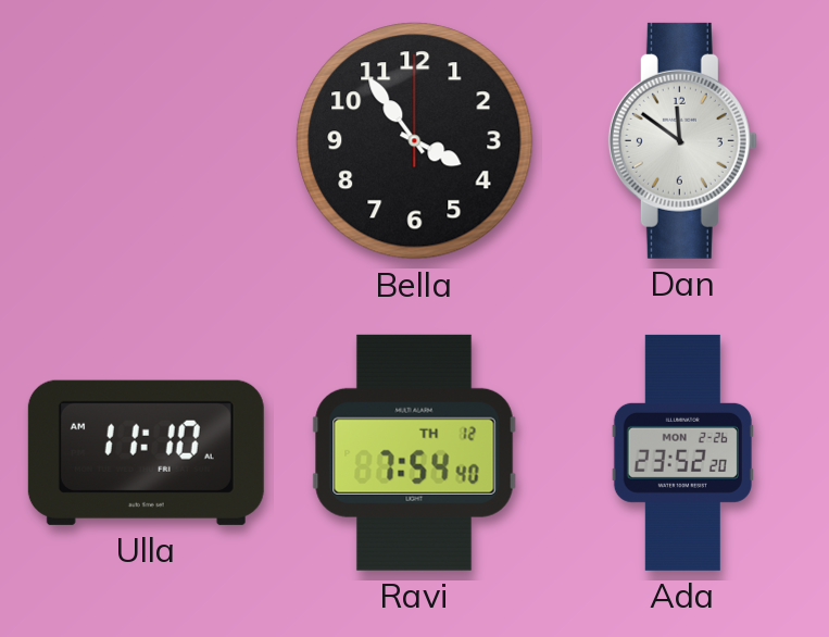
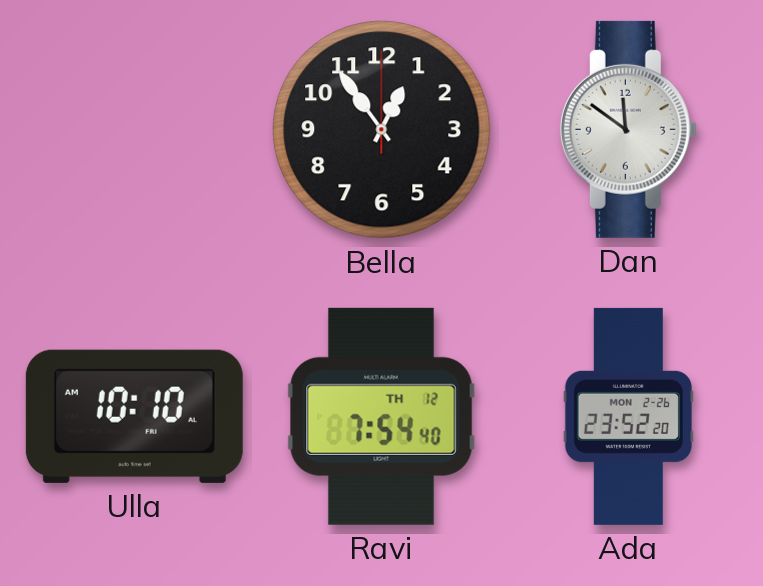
Bella: 3:54 -> 12:54
Ulla: 11:10 -> 10:10
